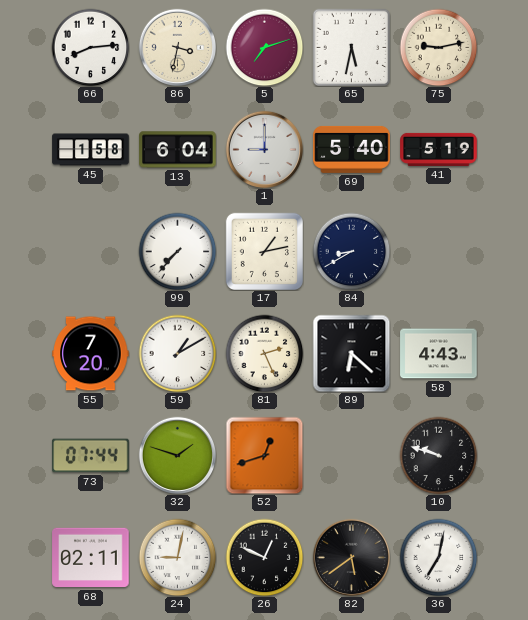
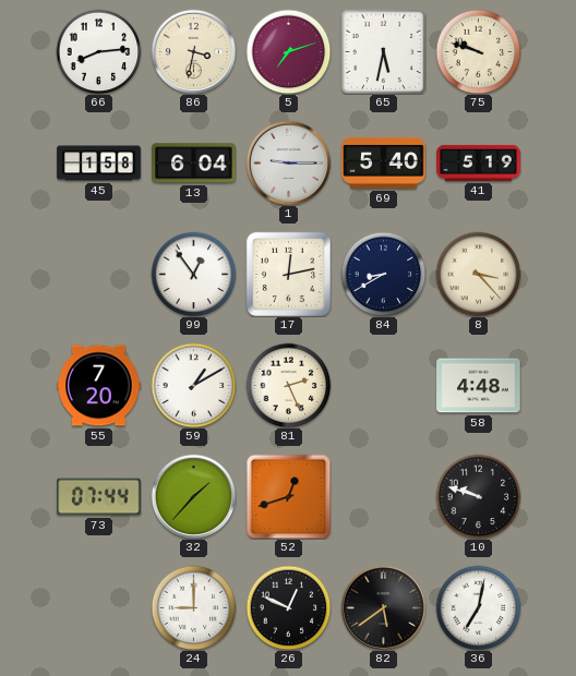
75: 9:13 -> 9:48
1: 9:00 -> 9:15
99: 7:37 -> 12:54
17: 1:13 -> 12:13
8: none -> 3:23
89: 6:22 -> none
58: 4:43 -> 4:48
32: 1:48 -> 1:37
68: 02:11 -> none
24: 9:02 -> 9:00
